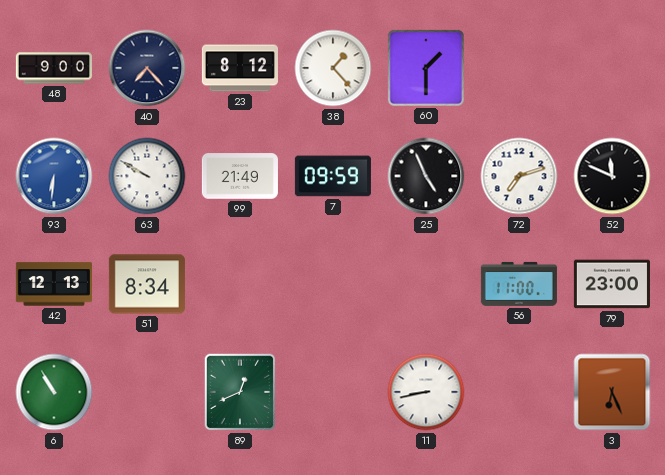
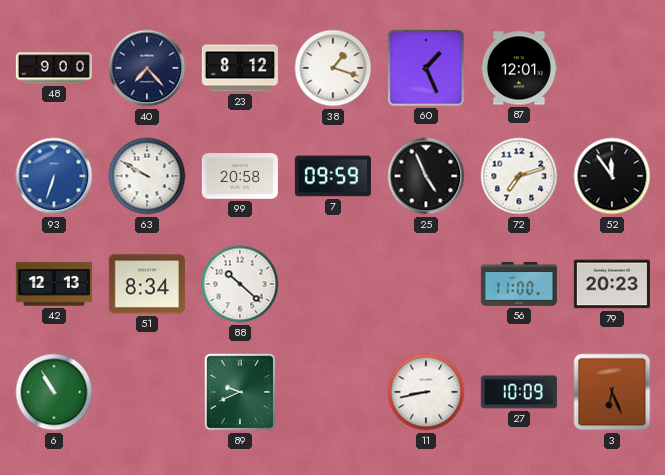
38: 1:23 -> 1:18
60: 1:30 -> 1:26
87: none -> 12:01
93: 6:31 -> 6:33
99: 21:49 -> 20:58
52: 11:49 -> 11:54
88: none -> 10:22
79: 23:00 -> 20:23
89: 12:41 -> 9:41
27: none -> 10:09
